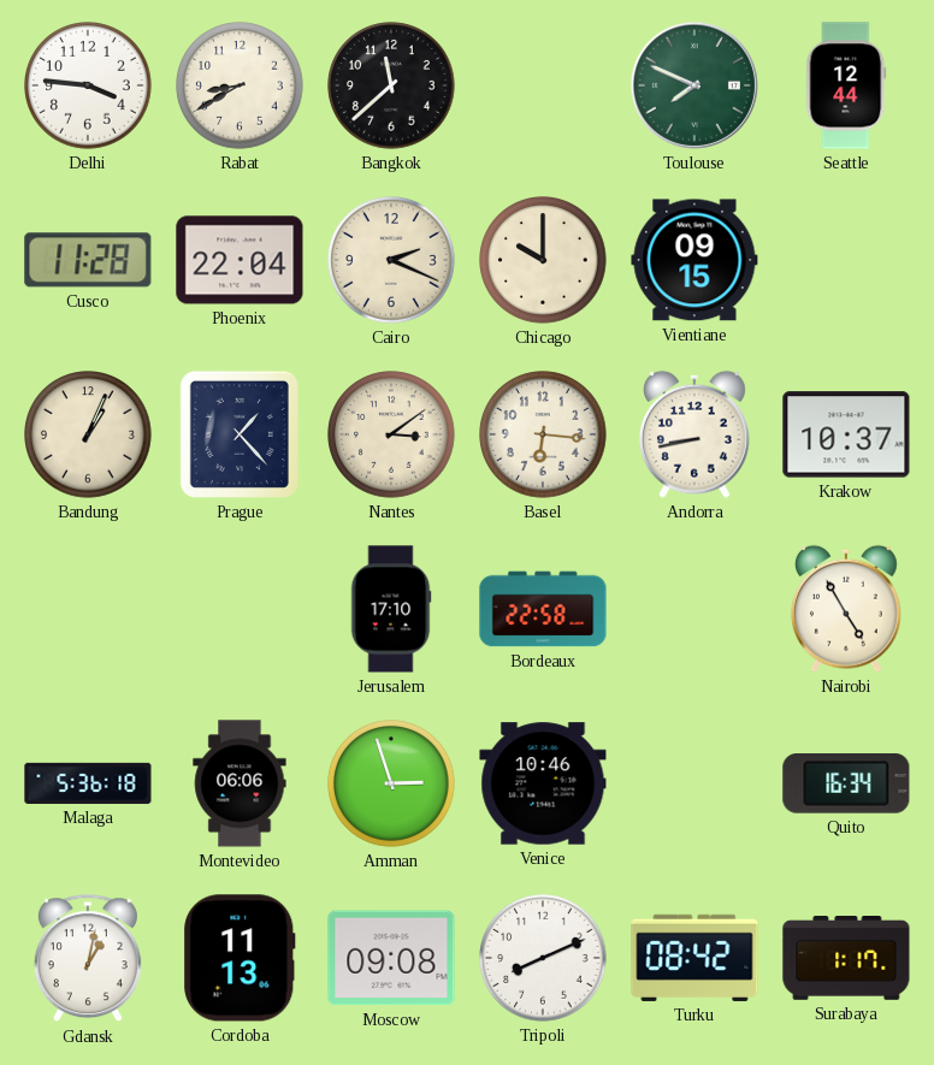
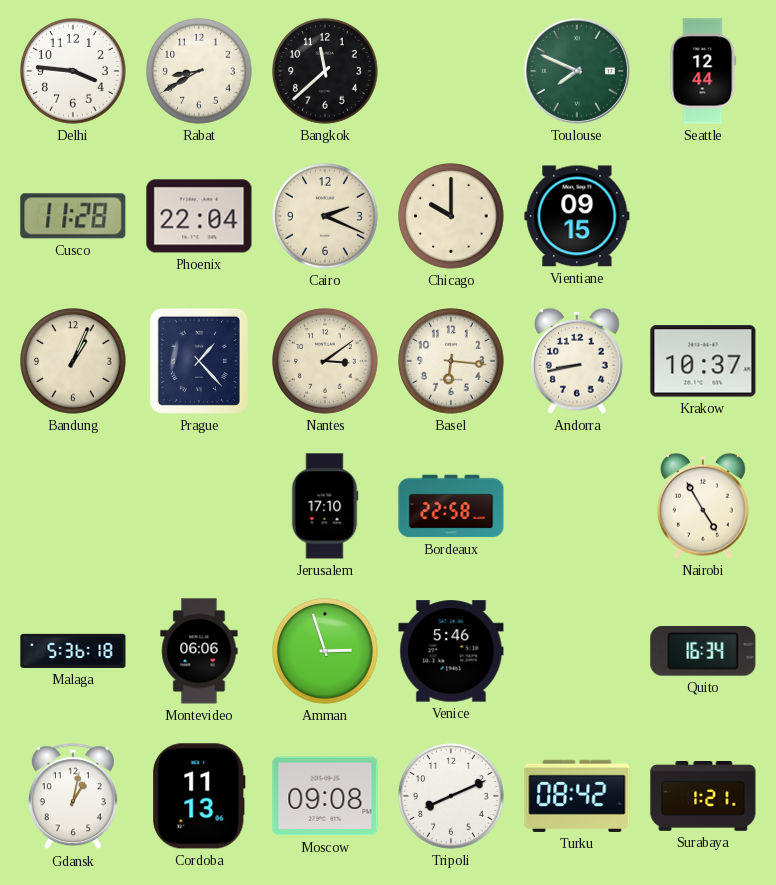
Venice: 10:46 -> 5:46
Surabaya: 1:17 -> 1:21
